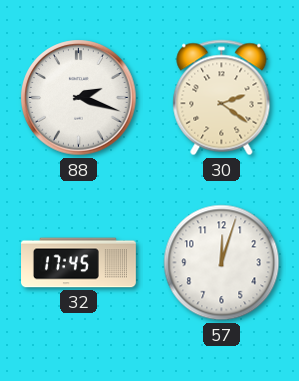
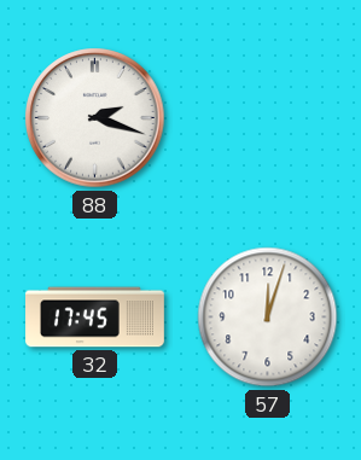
30: 2:21 -> none
